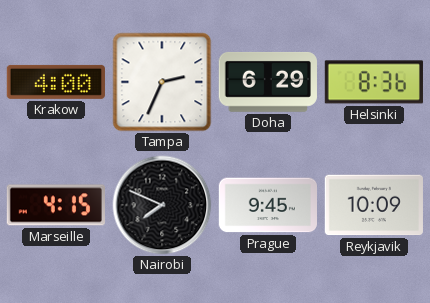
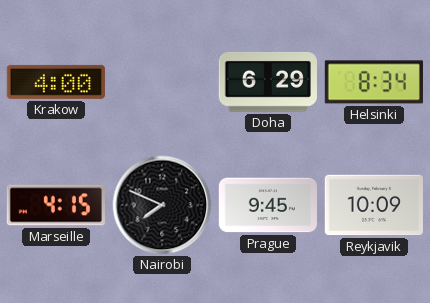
Tampa: 2:34 -> none
Helsinki: 8:36 -> 8:34
